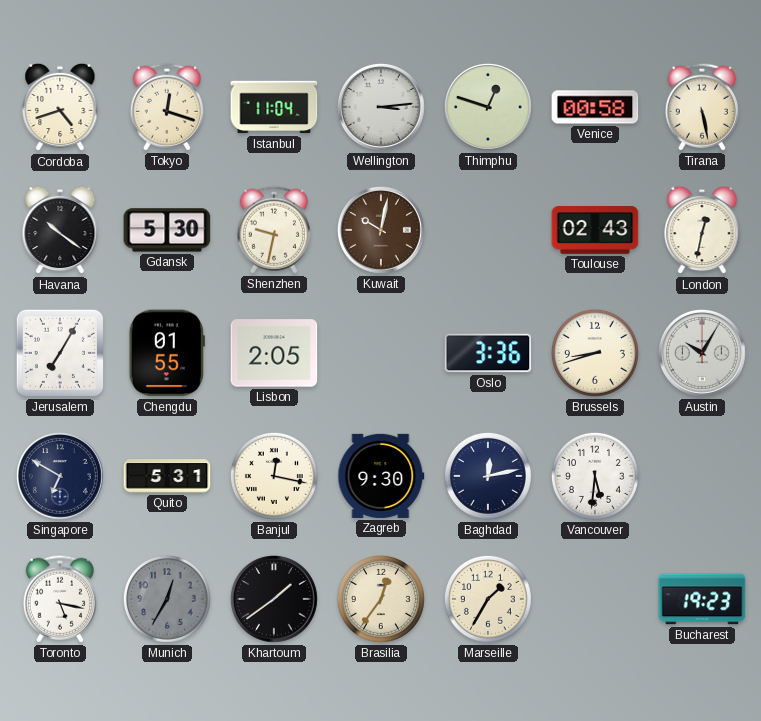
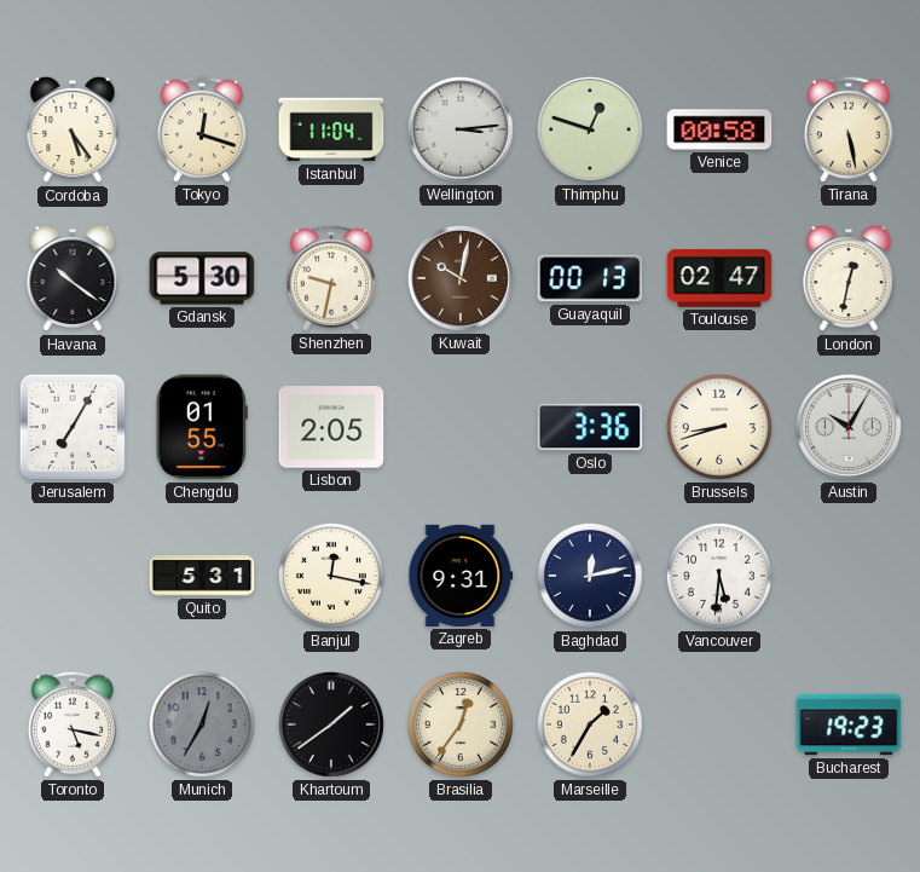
Cordoba: 4:42 -> 5:24
Guayaquil: none -> 00:13
Toulouse: 02:43 -> 02:47
Singapore: 6:50 -> none
Zagreb: 9:30 -> 9:31
